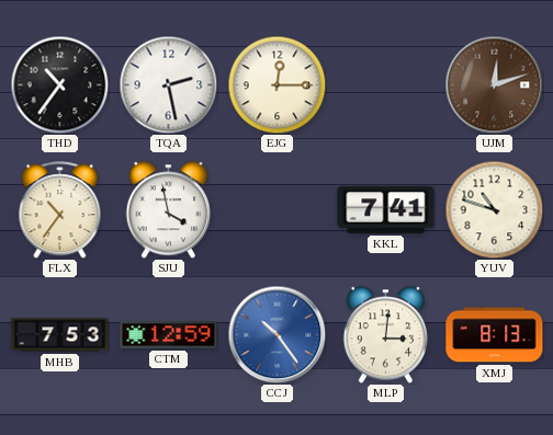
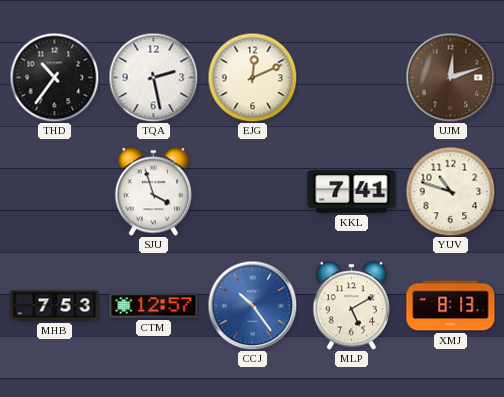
EJG: 12:15 -> 12:11
FLX: 10:36 -> none
SJU: 3:58 -> 3:57
CTM: 12:59 -> 12:57
MLP: 3:01 -> 5:10
